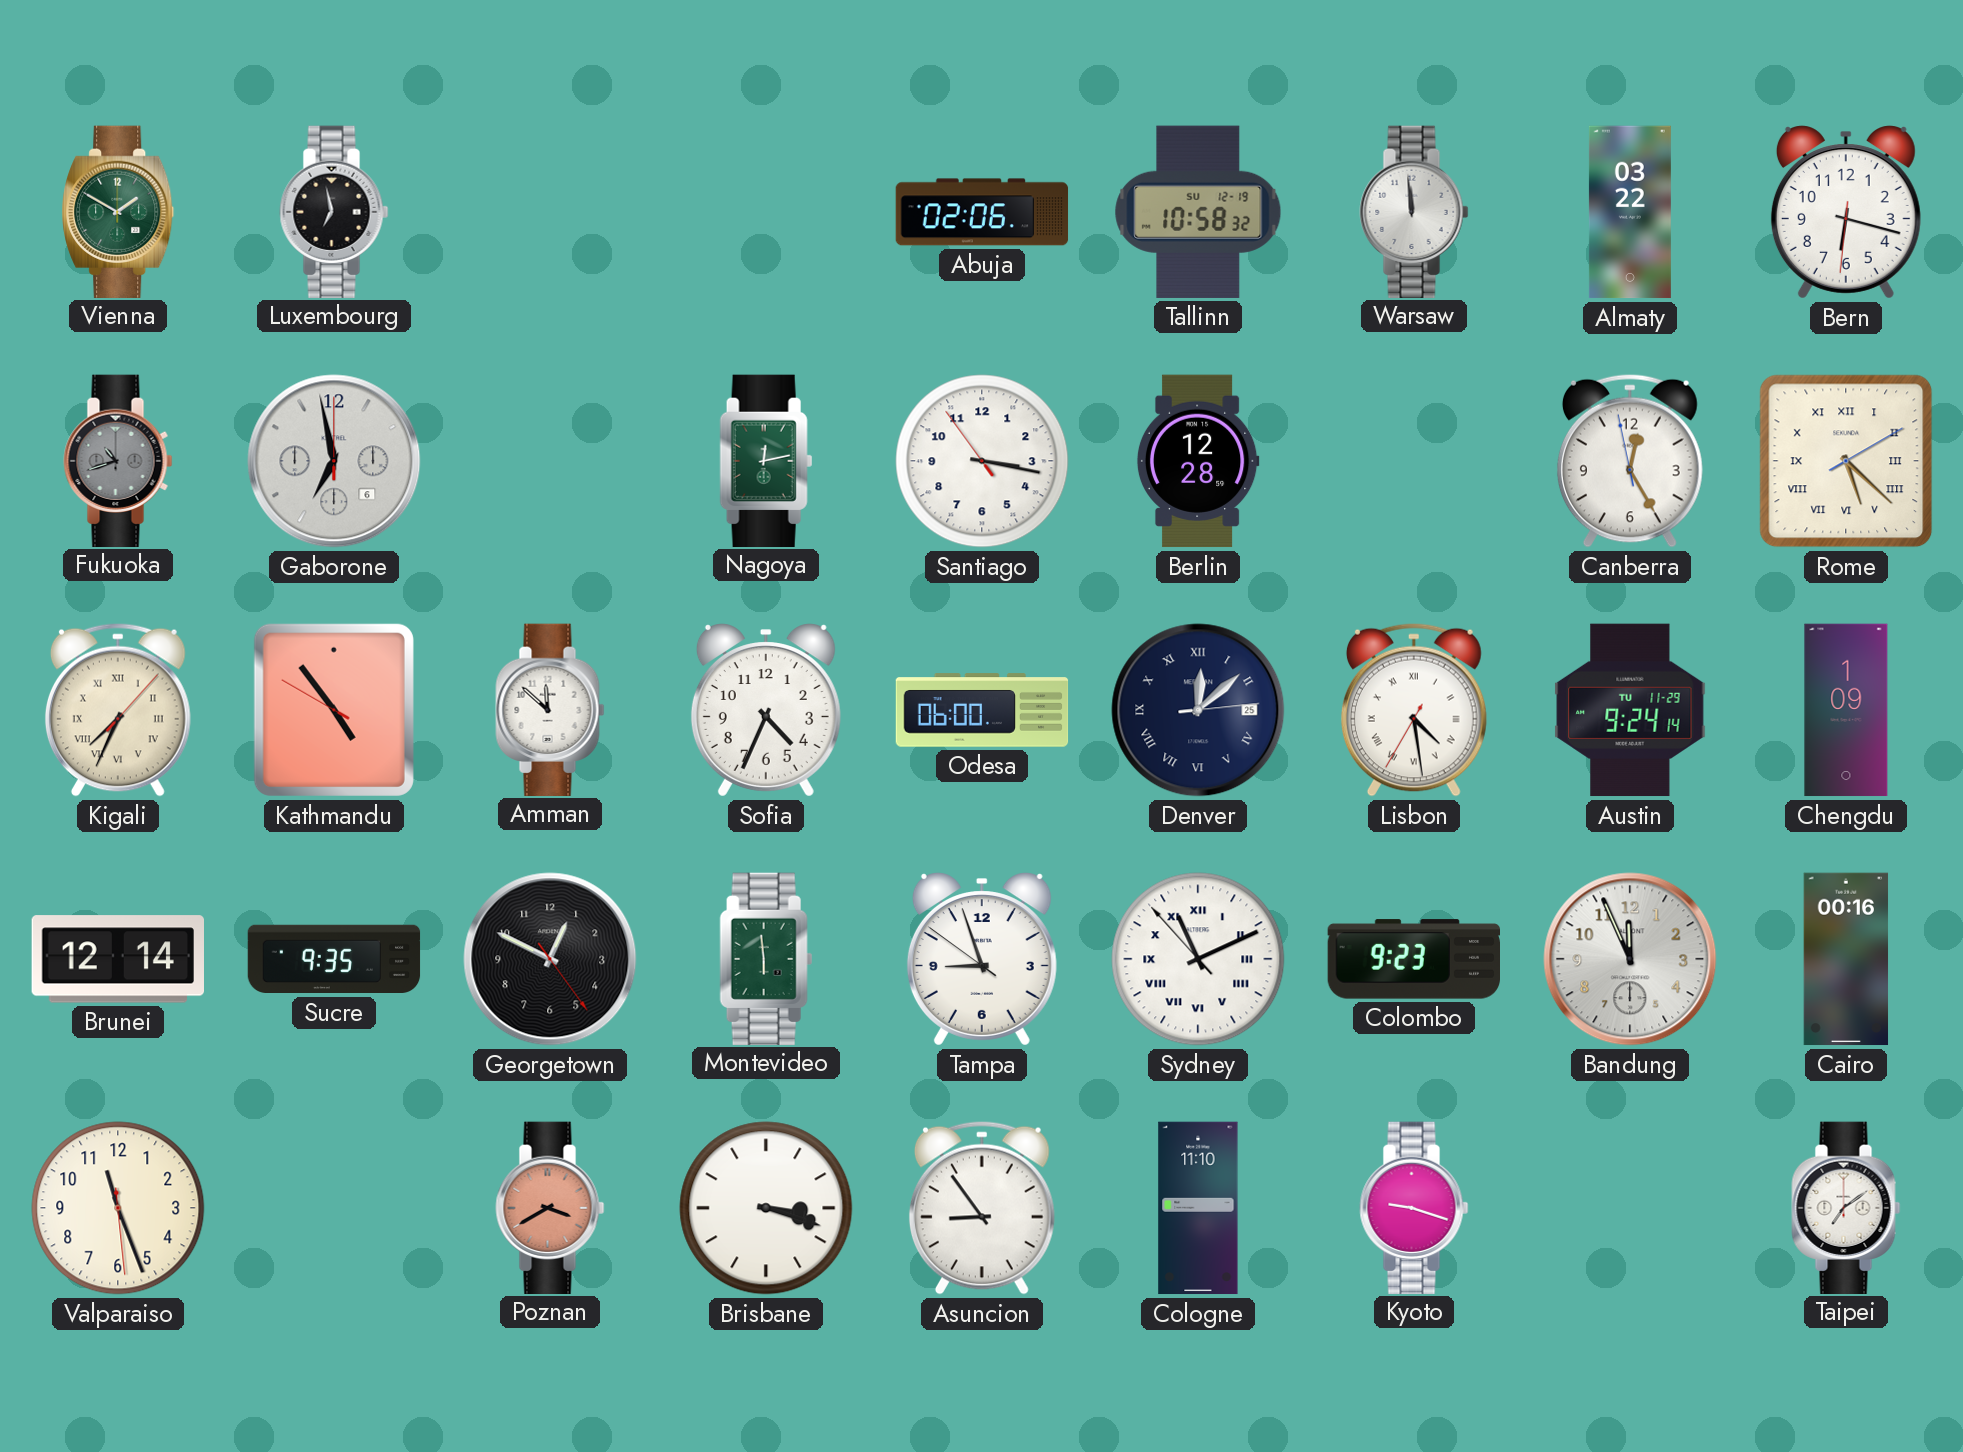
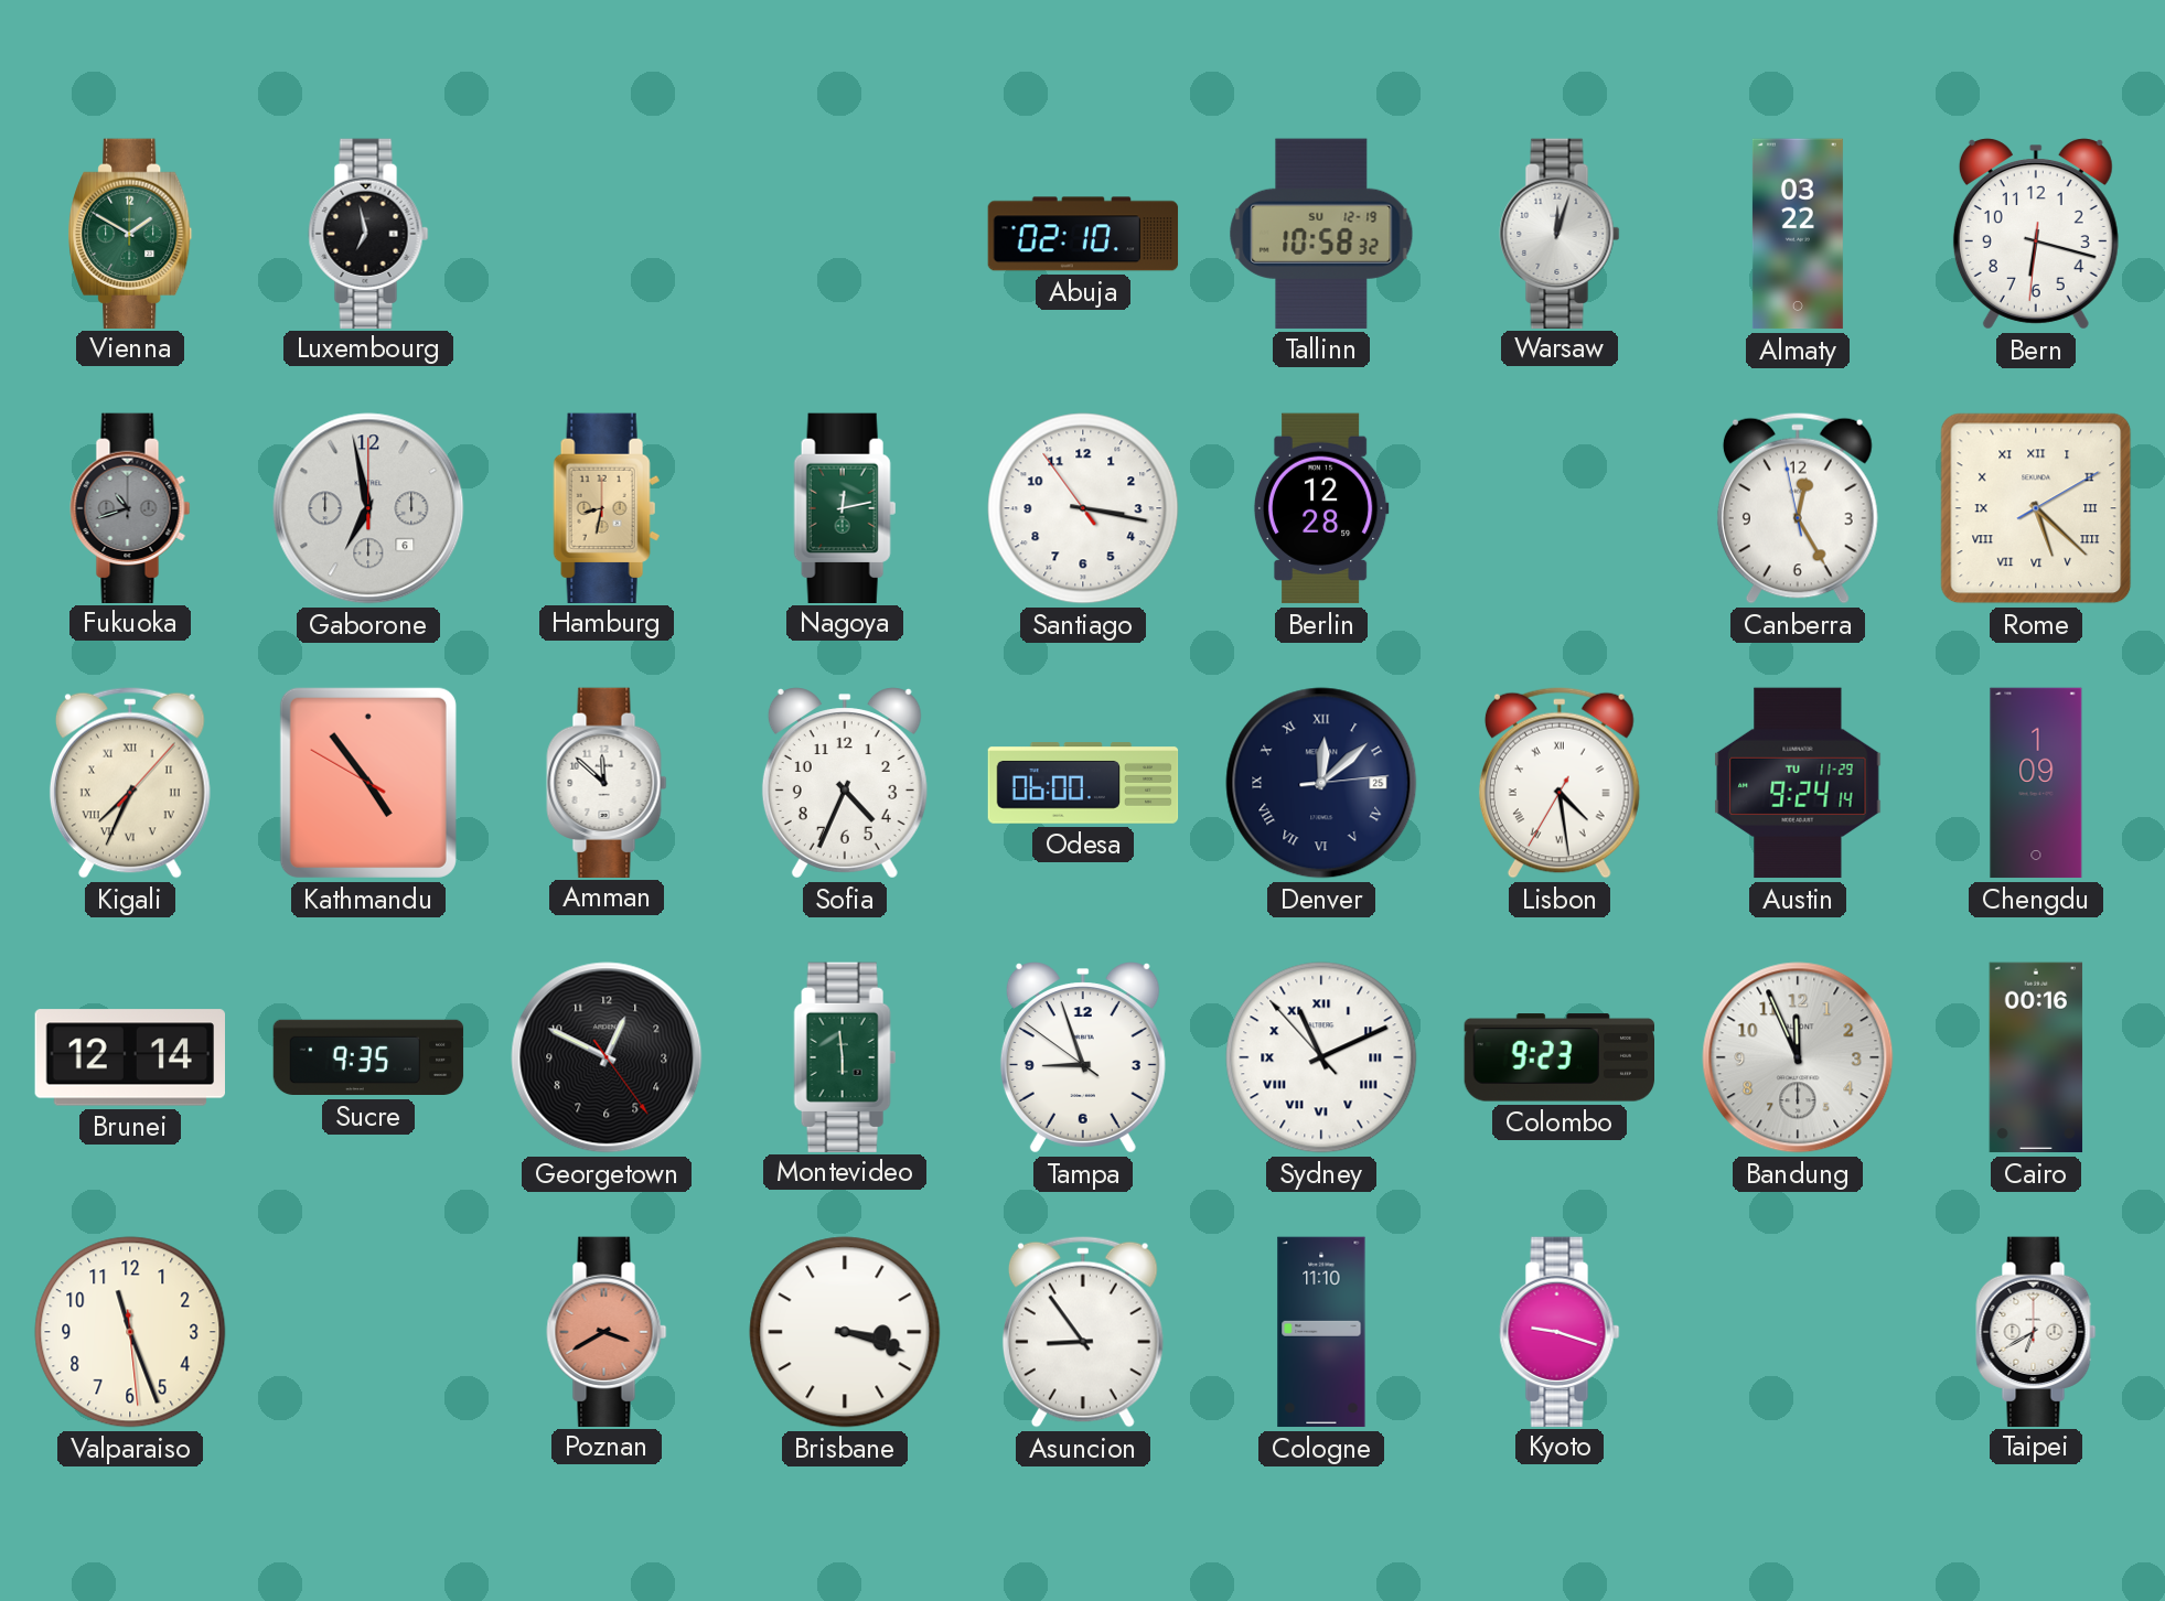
Abuja: 02:06 -> 02:10
Warsaw: 11:59 -> 12:03
Hamburg: none -> 8:32
Taipei: 7:09 -> 6:40
